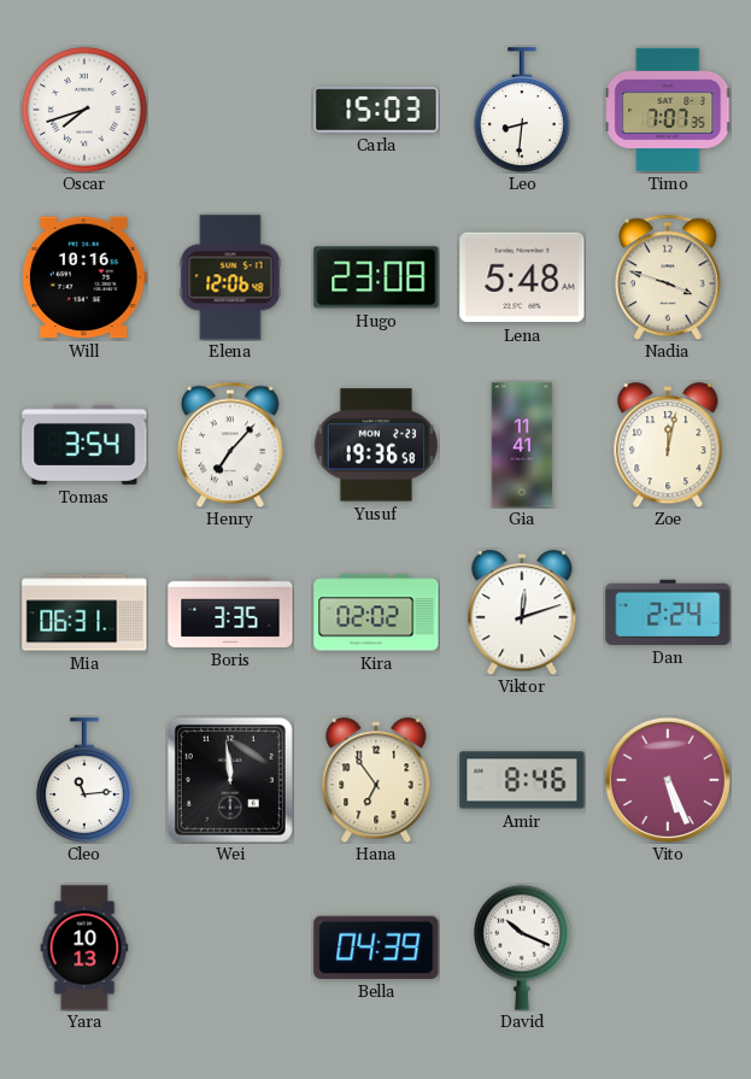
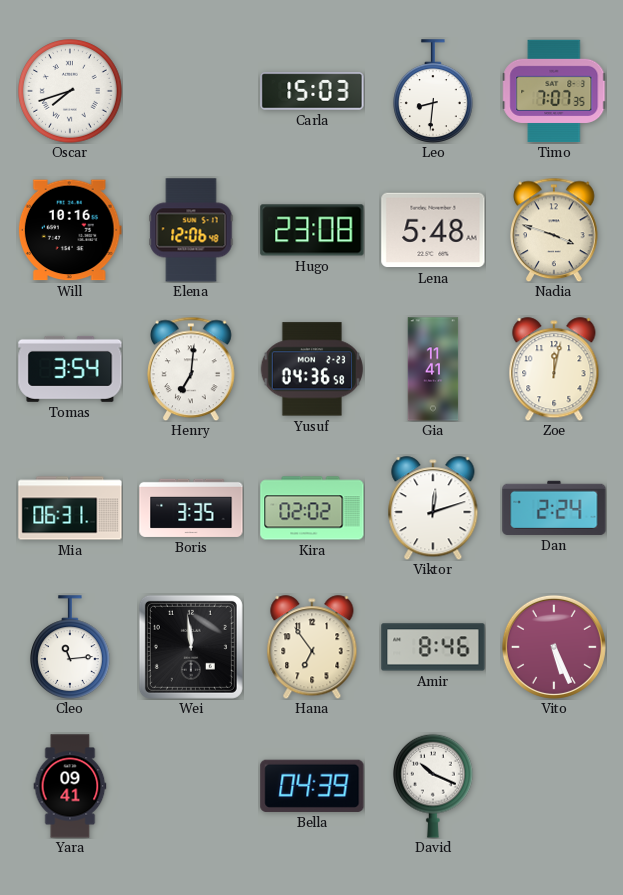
Henry: 7:07 -> 7:01
Yusuf: 19:36 -> 04:36
Yara: 10:13 -> 09:41
